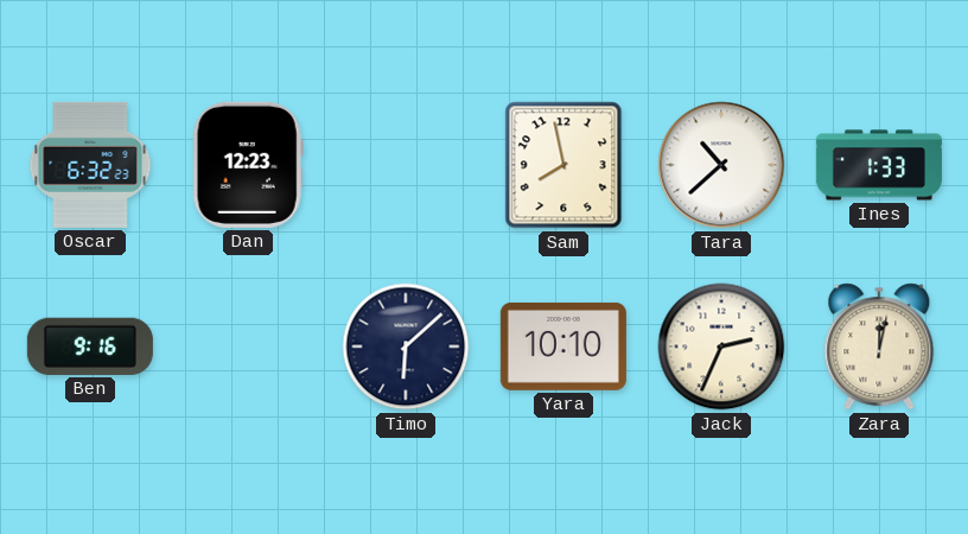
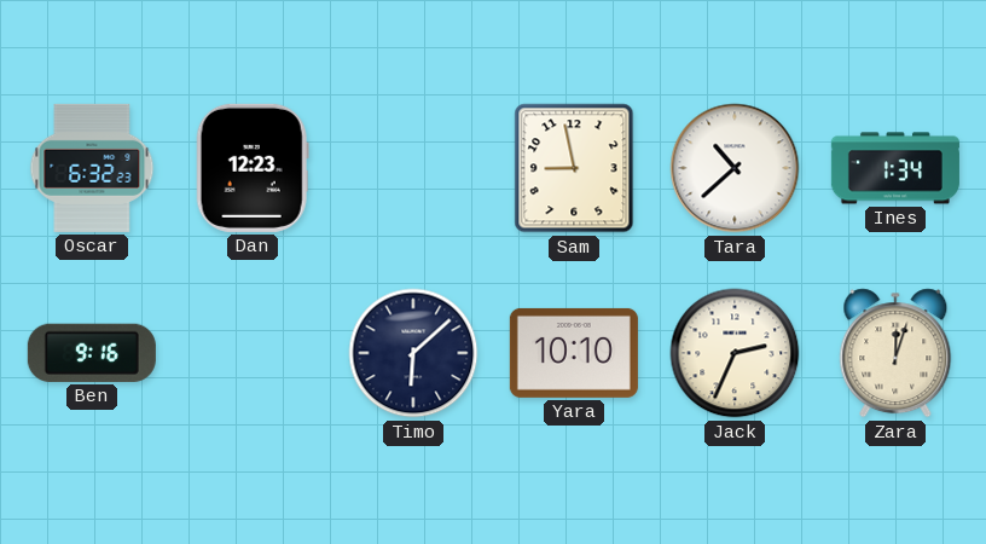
Sam: 7:58 -> 8:58
Ines: 1:33 -> 1:34
Zara: 12:02 -> 12:03
